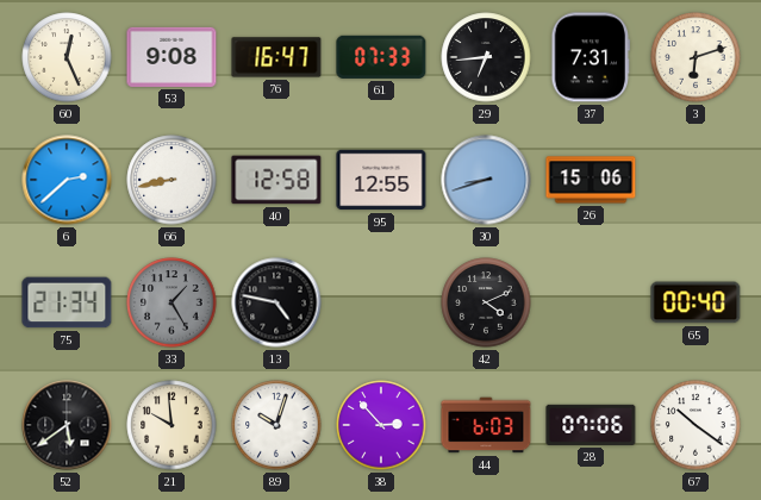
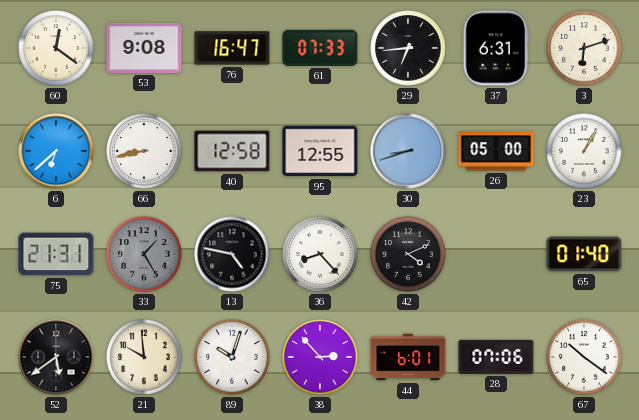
60: 12:26 -> 12:21
37: 7:31 -> 6:31
6: 2:38 -> 6:38
26: 15:06 -> 05:00
23: none -> 1:05
75: 21:34 -> 21:31
36: none -> 8:23
65: 00:40 -> 01:40
44: 6:03 -> 6:01
